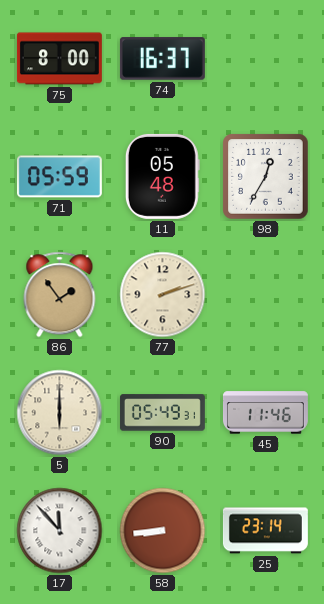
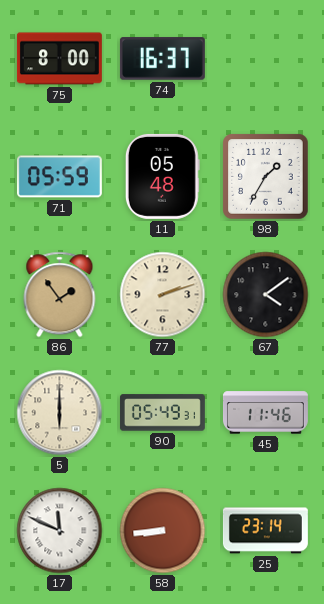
98: 12:35 -> 1:35
67: none -> 4:09
17: 11:53 -> 11:49
